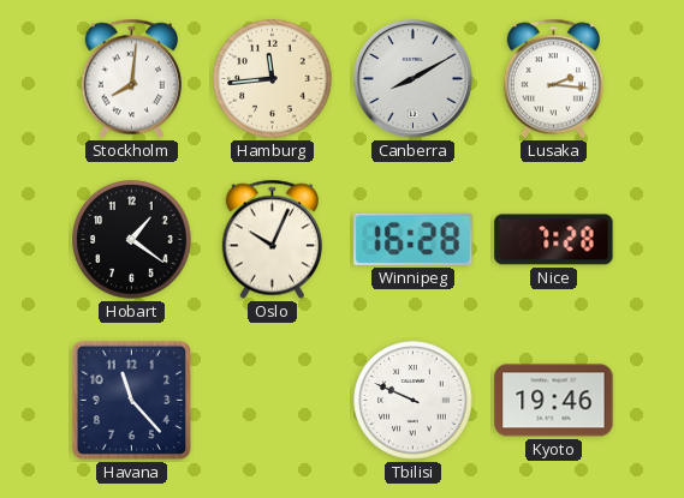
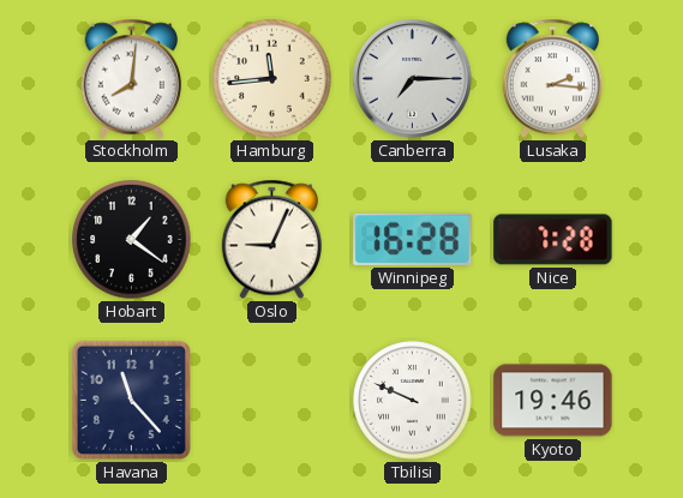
Canberra: 8:10 -> 7:15
Oslo: 10:04 -> 9:04
